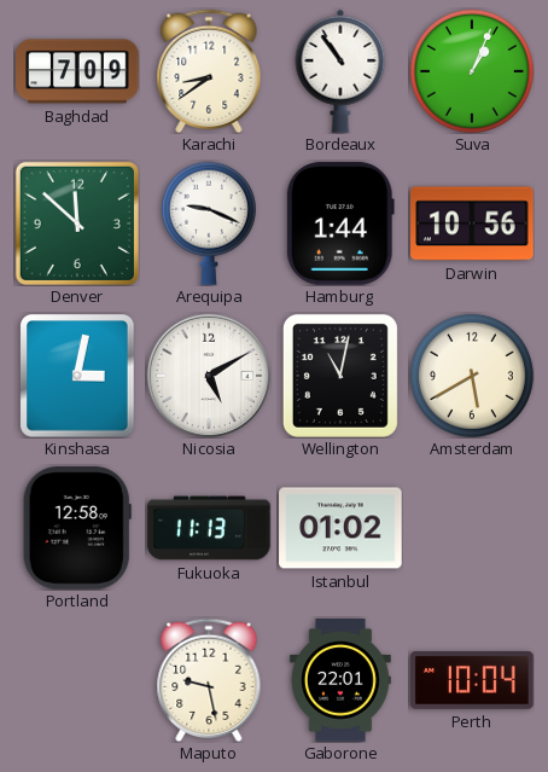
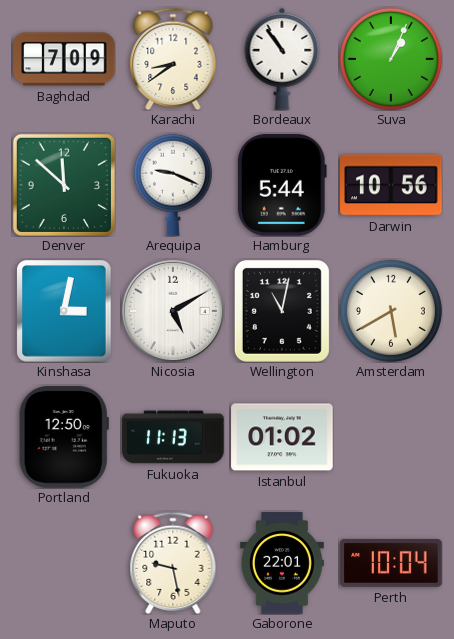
Hamburg: 1:44 -> 5:44
Portland: 12:58 -> 12:50
